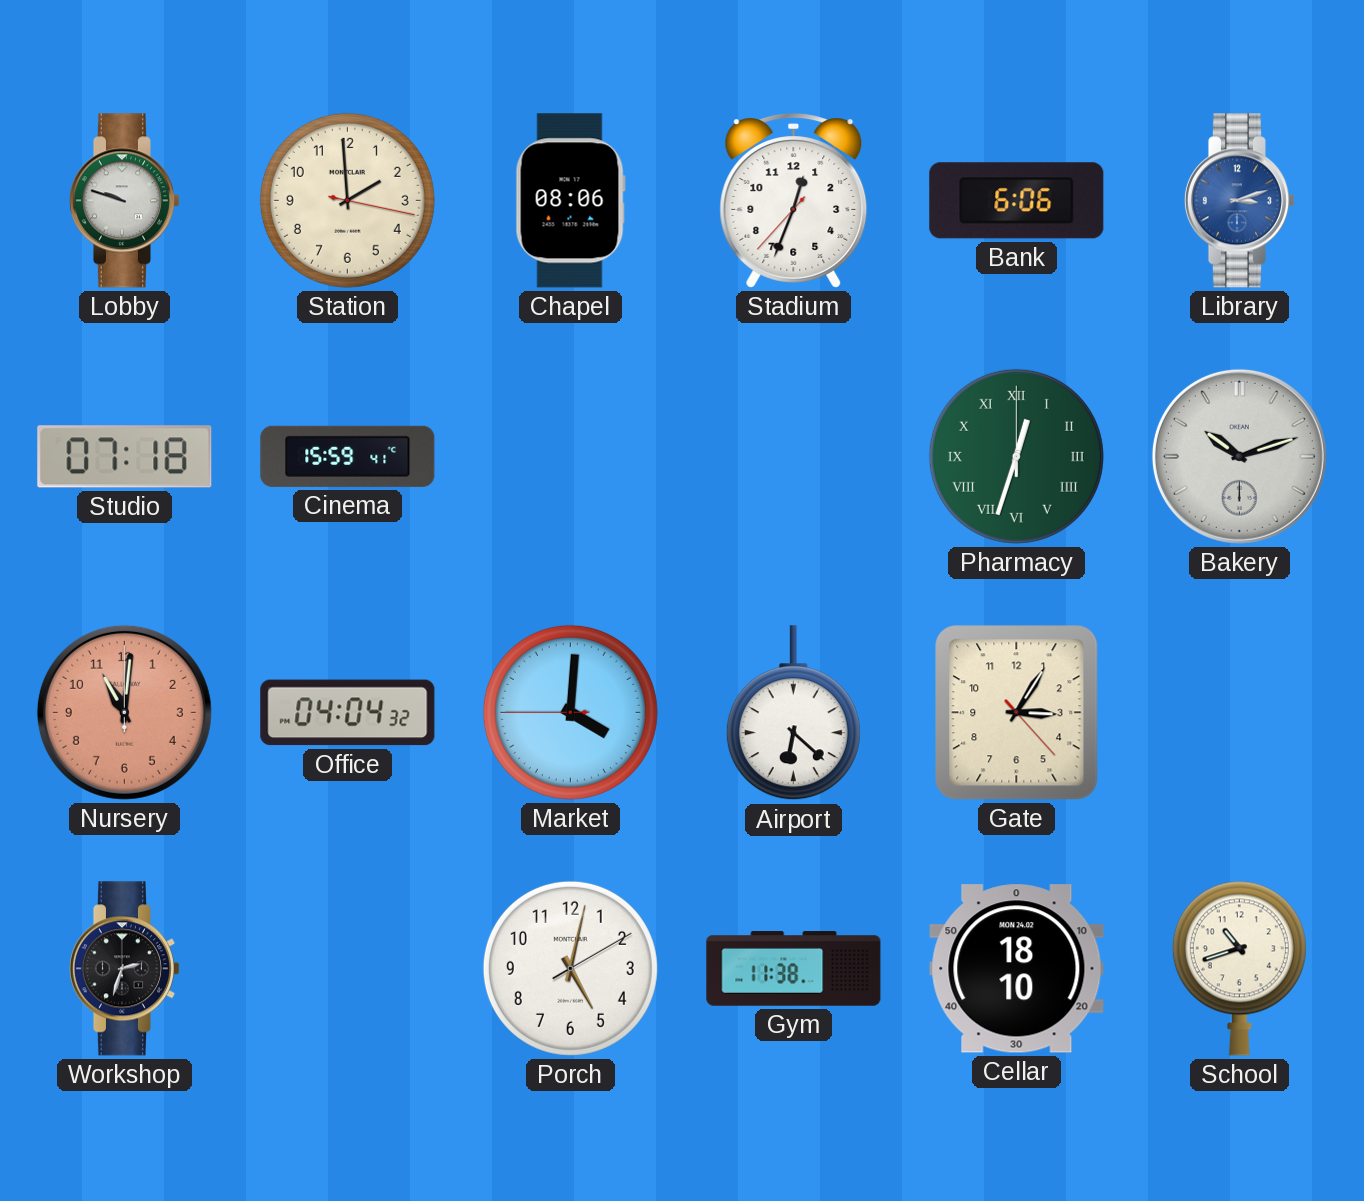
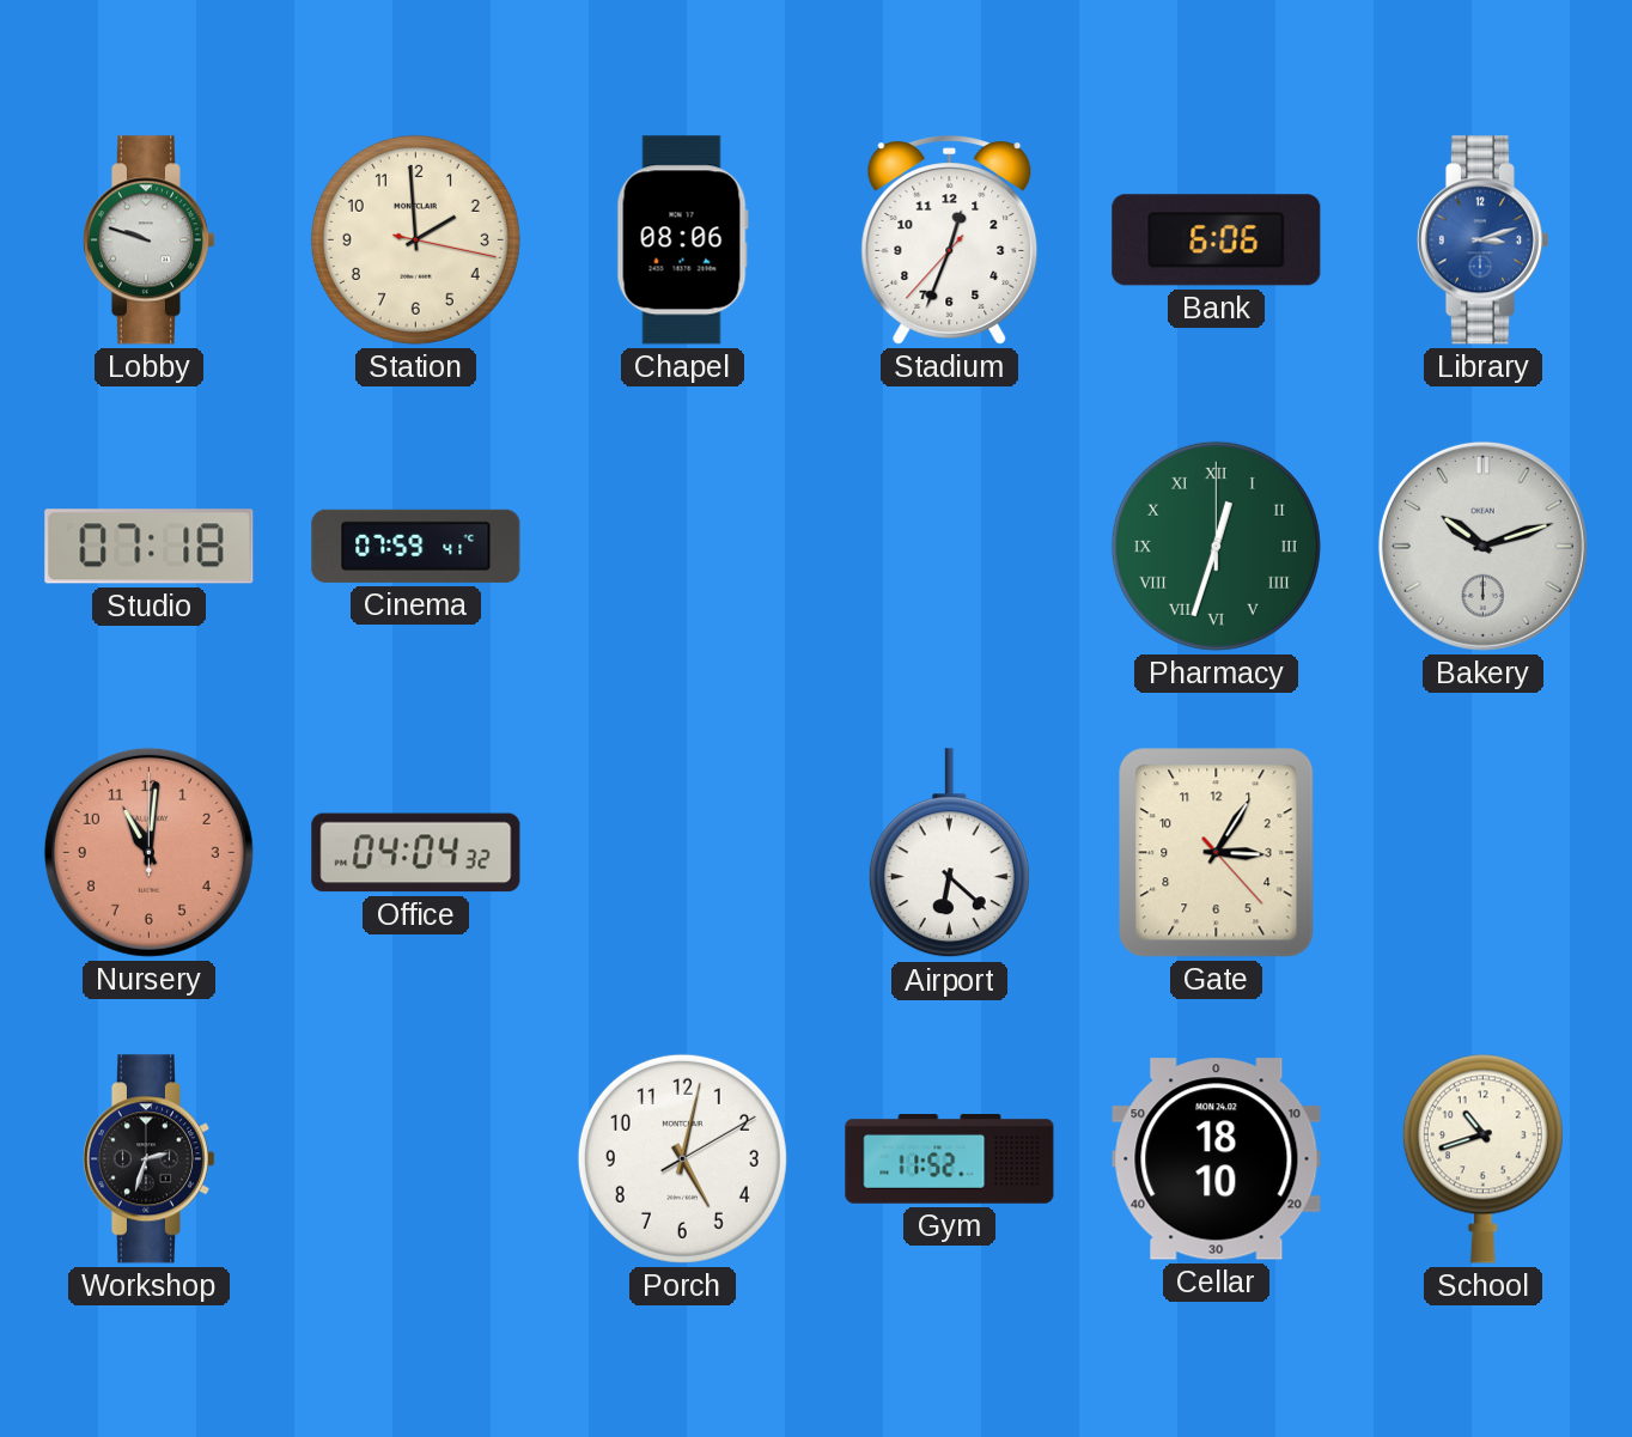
Cinema: 15:59 -> 07:59
Market: 4:00 -> none
Gym: 11:38 -> 11:52
